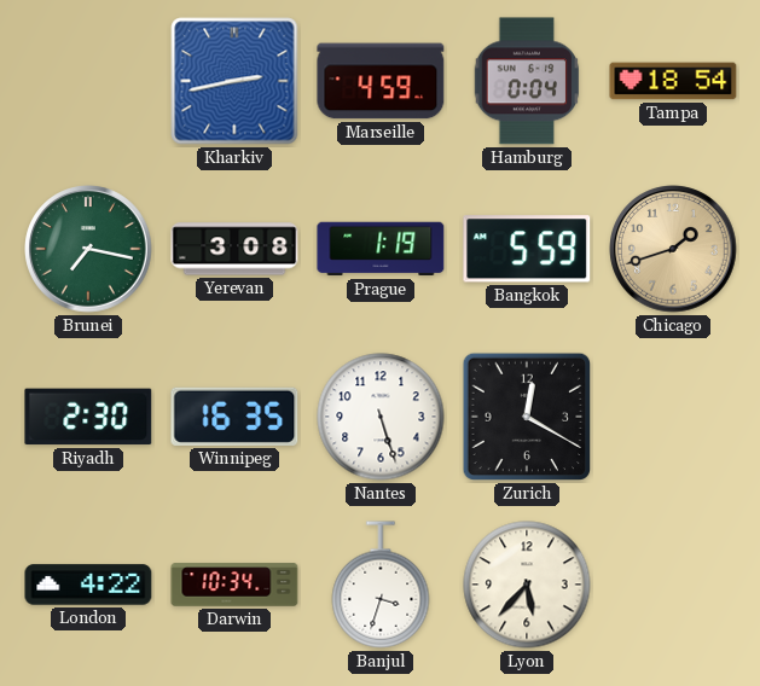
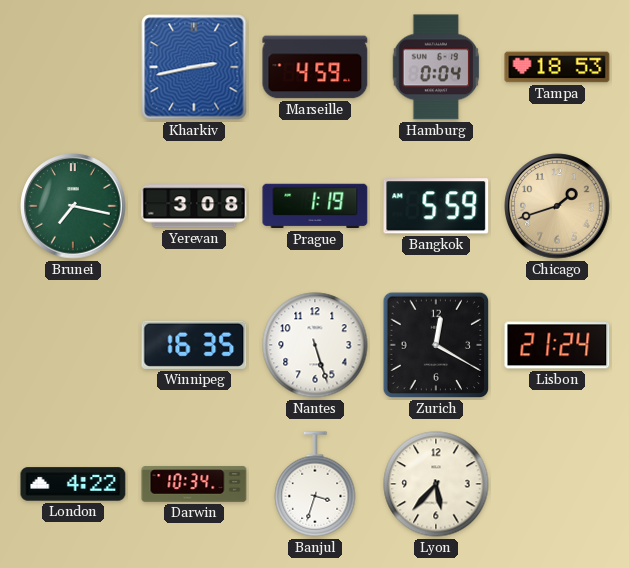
Tampa: 18:54 -> 18:53
Riyadh: 2:30 -> none
Lisbon: none -> 21:24
